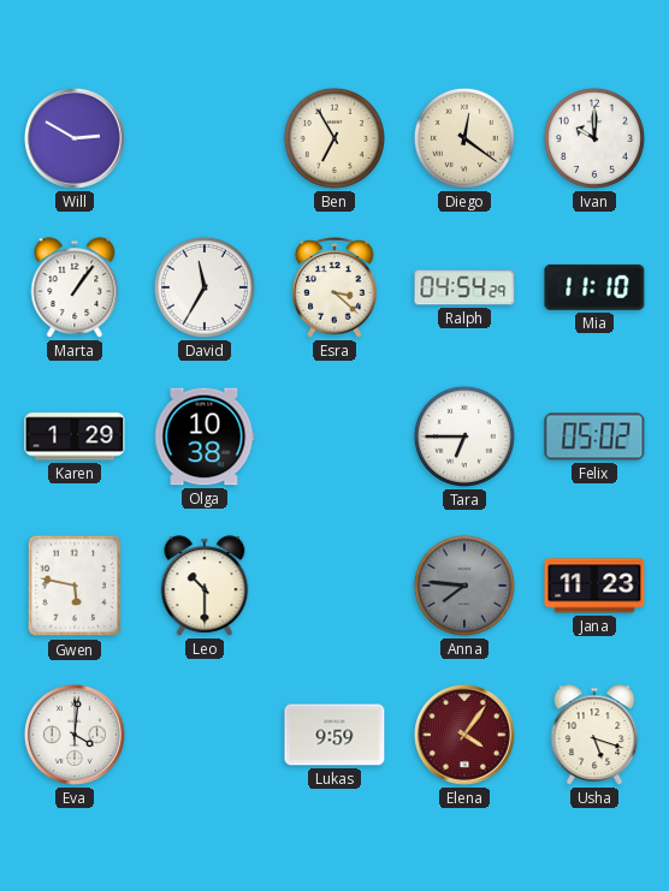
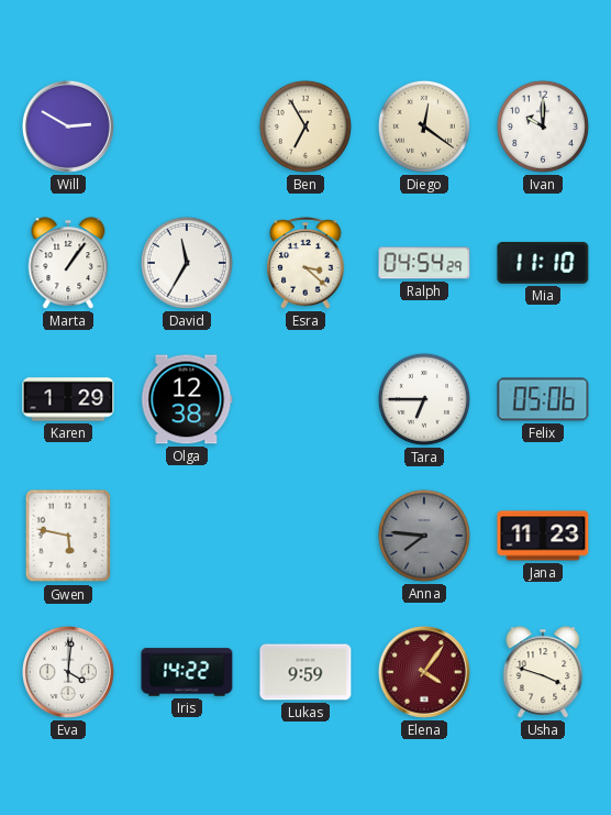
Olga: 10:38 -> 12:38
Felix: 05:02 -> 05:06
Leo: 10:30 -> none
Iris: none -> 14:22
Usha: 5:18 -> 3:48
